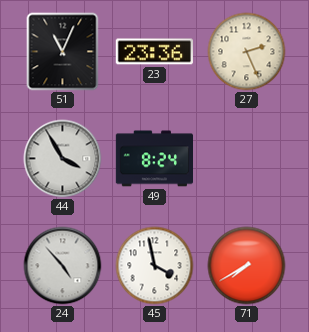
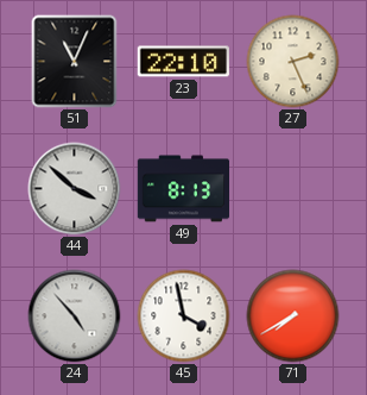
23: 23:36 -> 22:10
44: 3:55 -> 3:52
49: 8:24 -> 8:13
